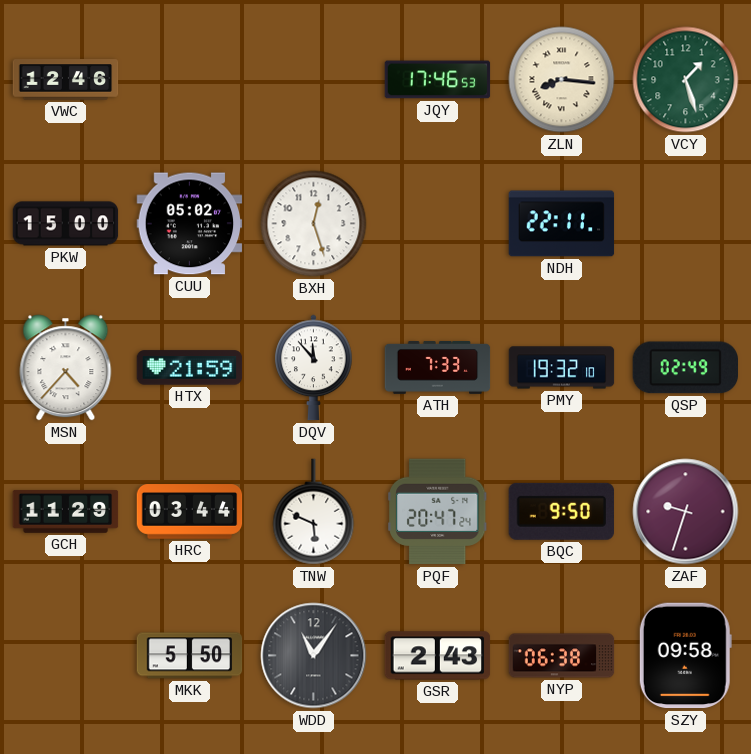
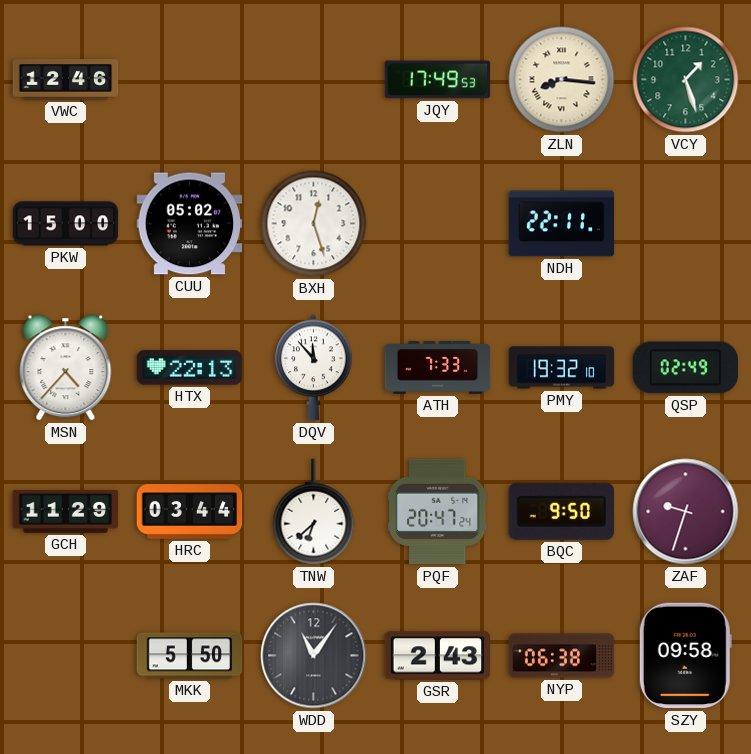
JQY: 17:46 -> 17:49
HTX: 21:59 -> 22:13
TNW: 5:49 -> 6:38
